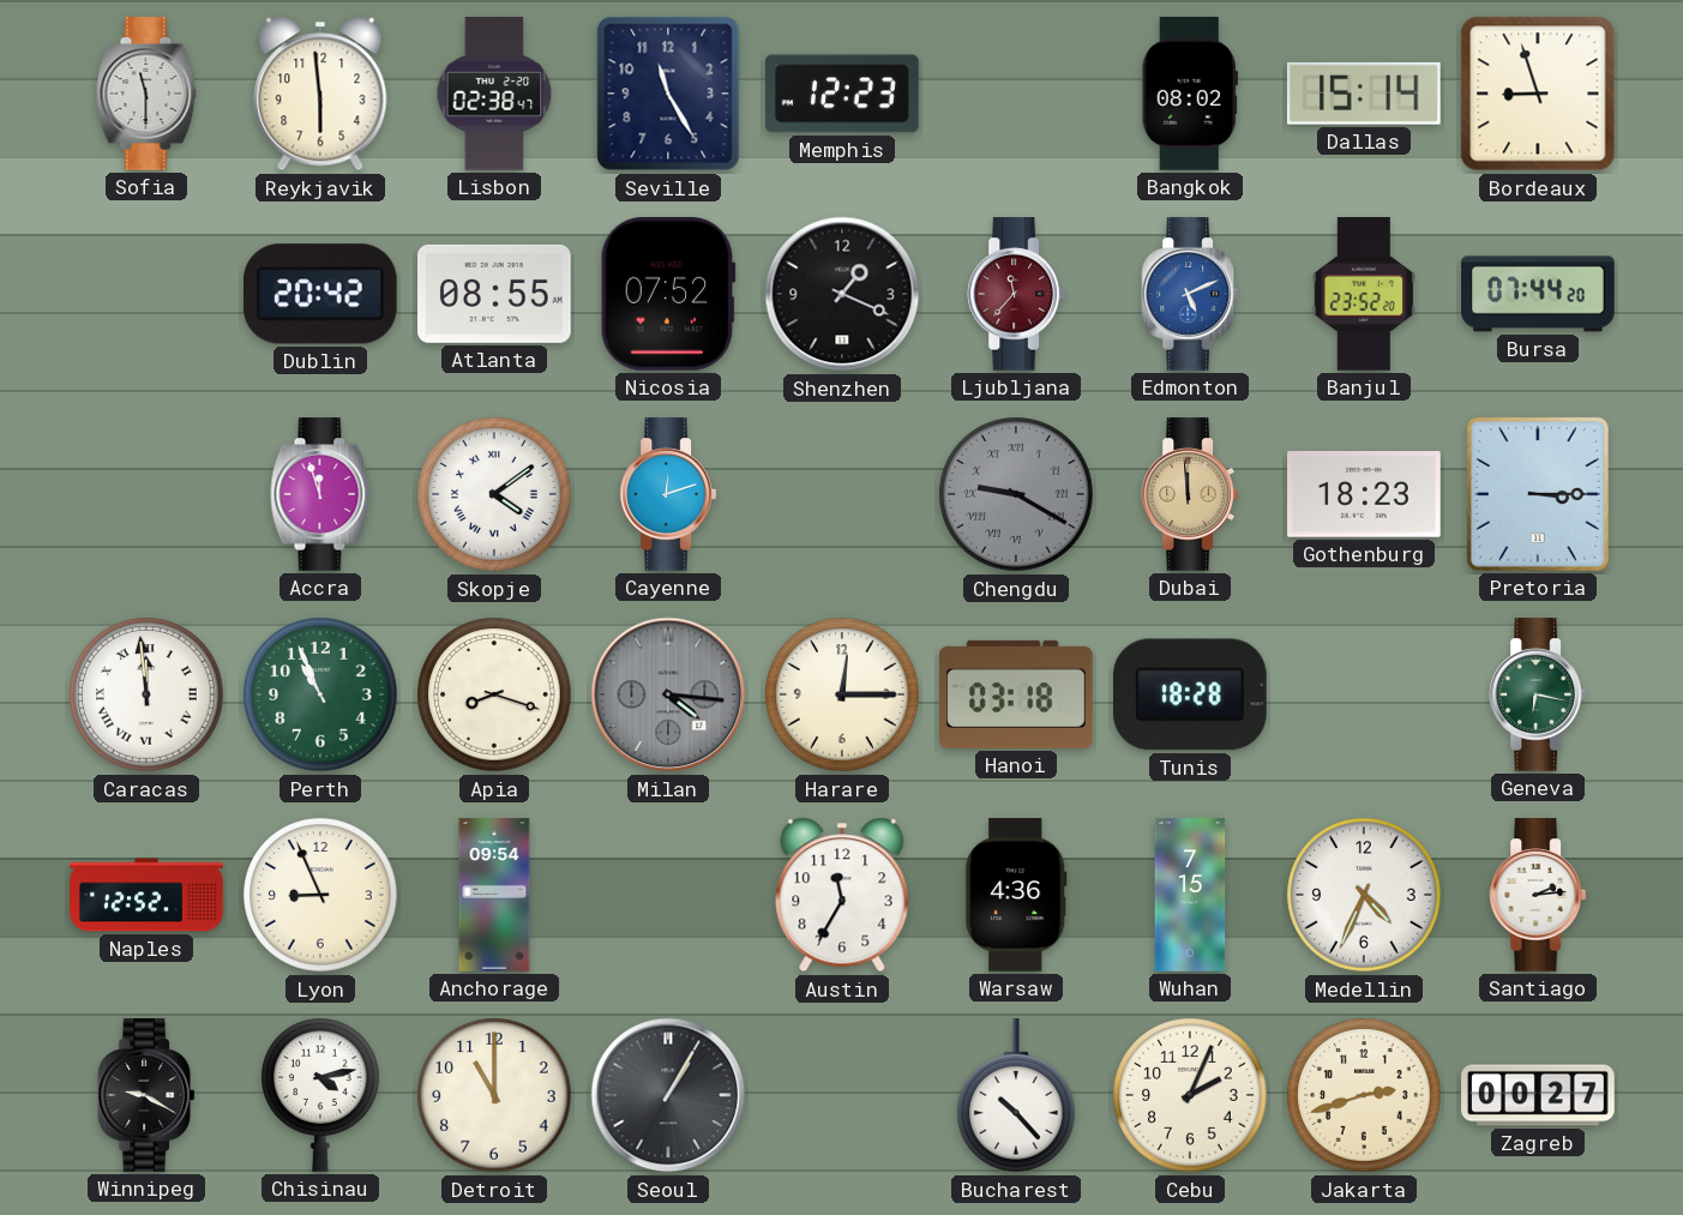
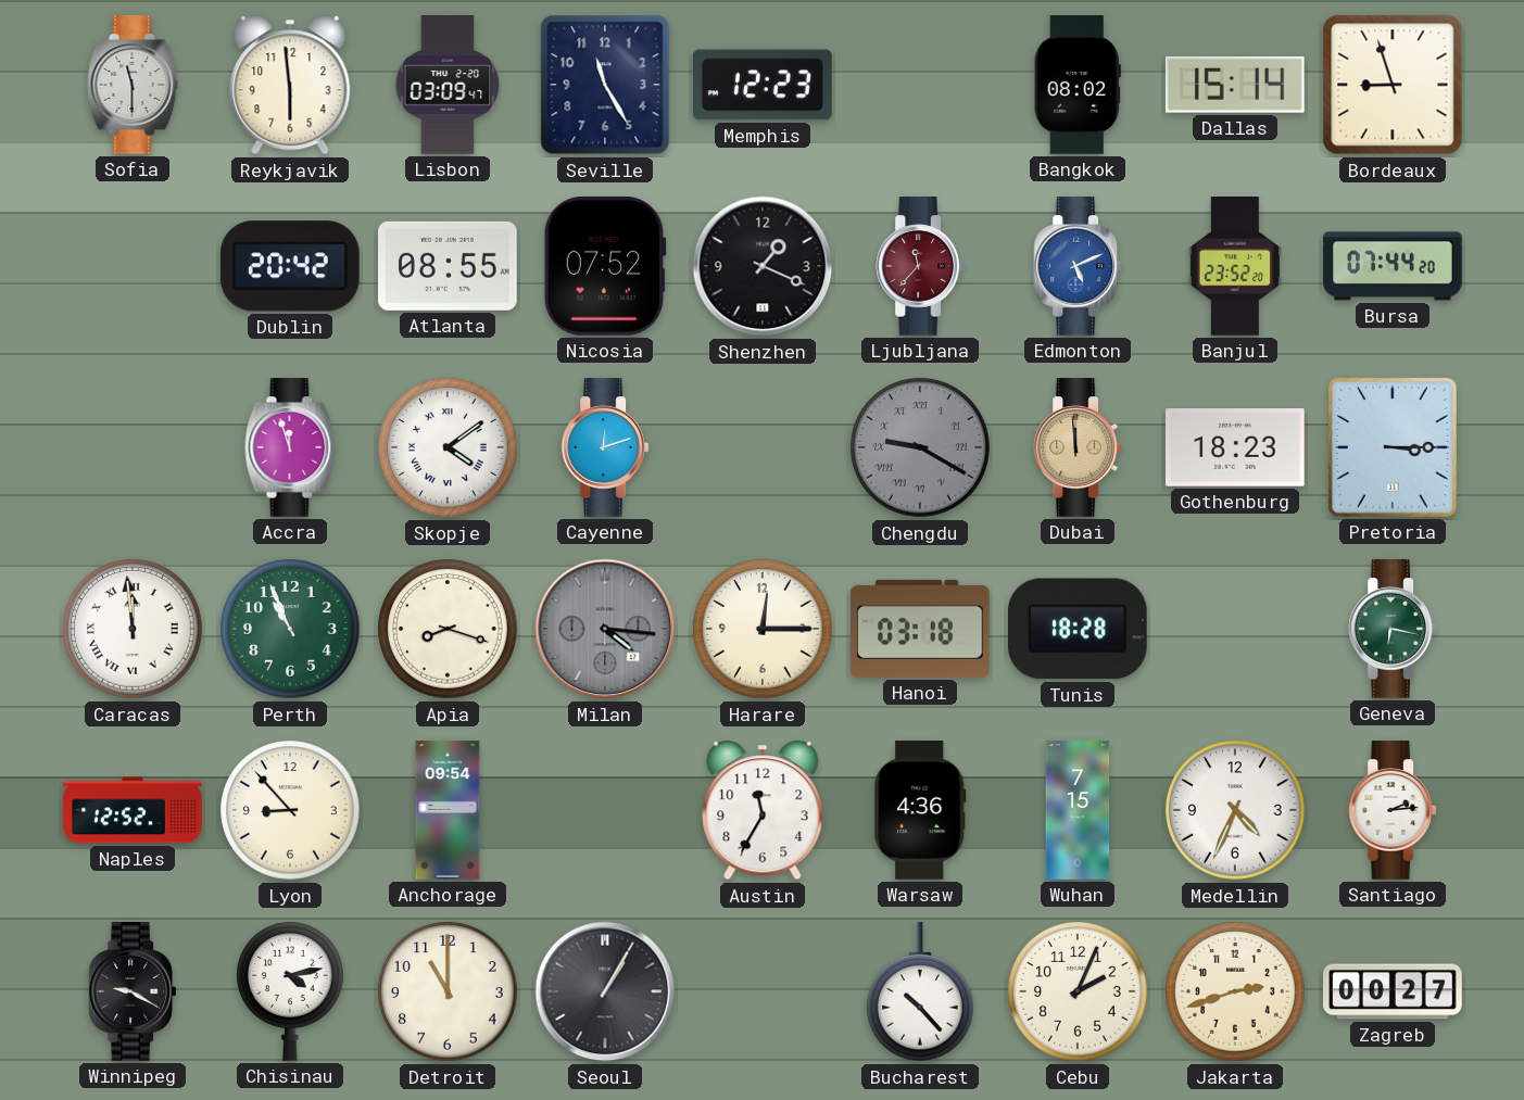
Lisbon: 02:38 -> 03:09
Lyon: 8:56 -> 8:53
